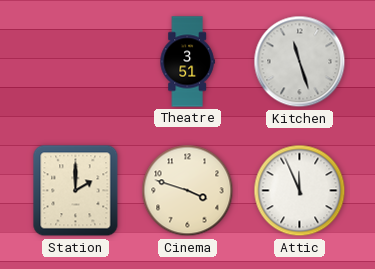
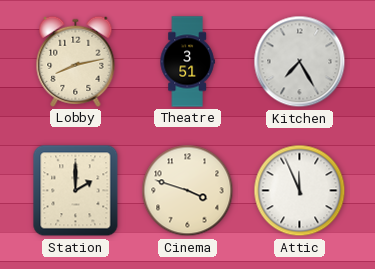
Lobby: none -> 8:13
Kitchen: 11:27 -> 7:25
